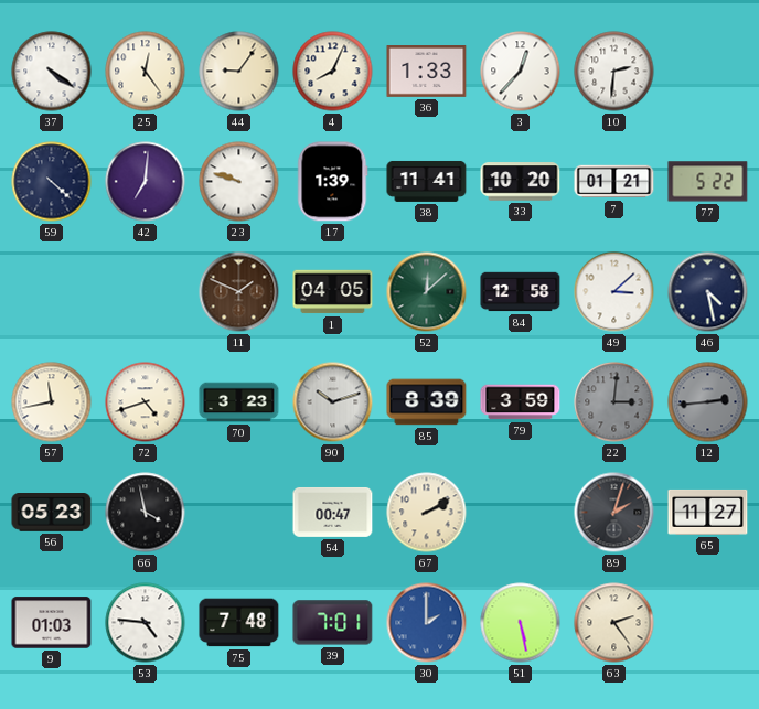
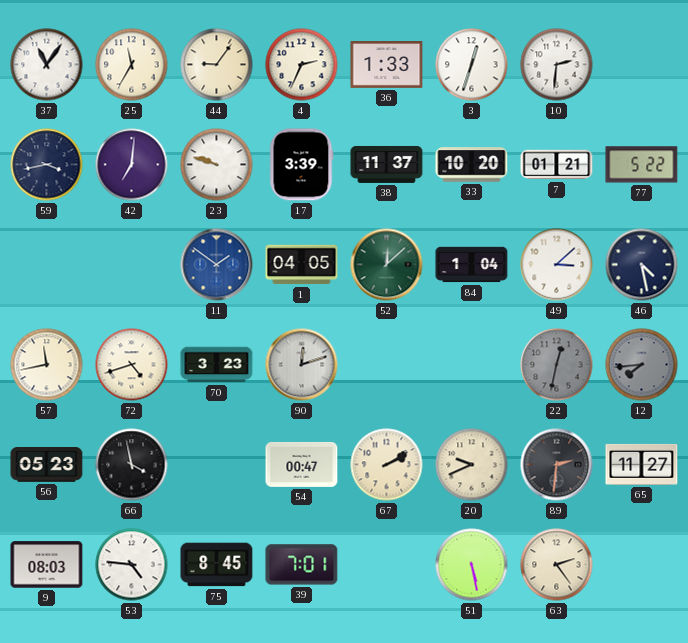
37: 4:21 -> 11:06
25: 12:24 -> 11:35
4: 8:04 -> 2:34
3: 12:37 -> 12:33
59: 4:22 -> 3:43
17: 1:39 -> 3:39
38: 11:41 -> 11:37
11: 1:49 -> 1:51
11 dial: brown -> blue
84: 12:58 -> 1:04
90: 10:12 -> 12:12
85: 8:39 -> none
79: 3:59 -> none
22: 3:01 -> 12:32
12: 2:44 -> 7:44
20: none -> 9:41
89: 2:03 -> 2:31
9: 01:03 -> 08:03
75: 7:48 -> 8:45
30: 2:00 -> none
